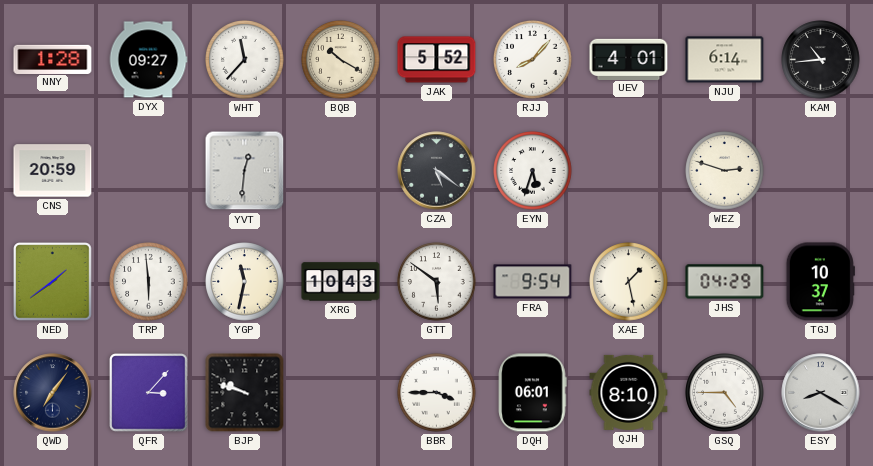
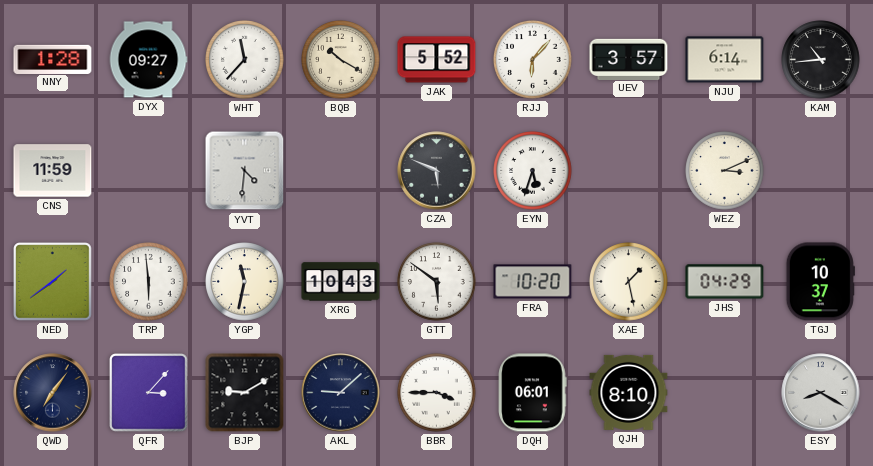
RJJ: 8:07 -> 6:07
UEV: 4:01 -> 3:57
CNS: 20:59 -> 11:59
YVT: 12:31 -> 4:31
CZA: 5:21 -> 5:49
WEZ: 2:48 -> 3:11
FRA: 9:54 -> 10:20
BJP: 9:48 -> 9:10
AKL: none -> 9:08
GSQ: 4:45 -> none
